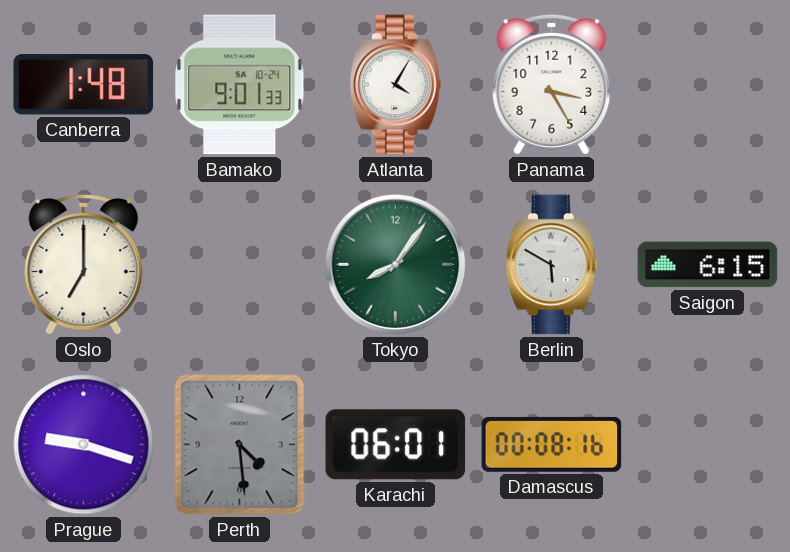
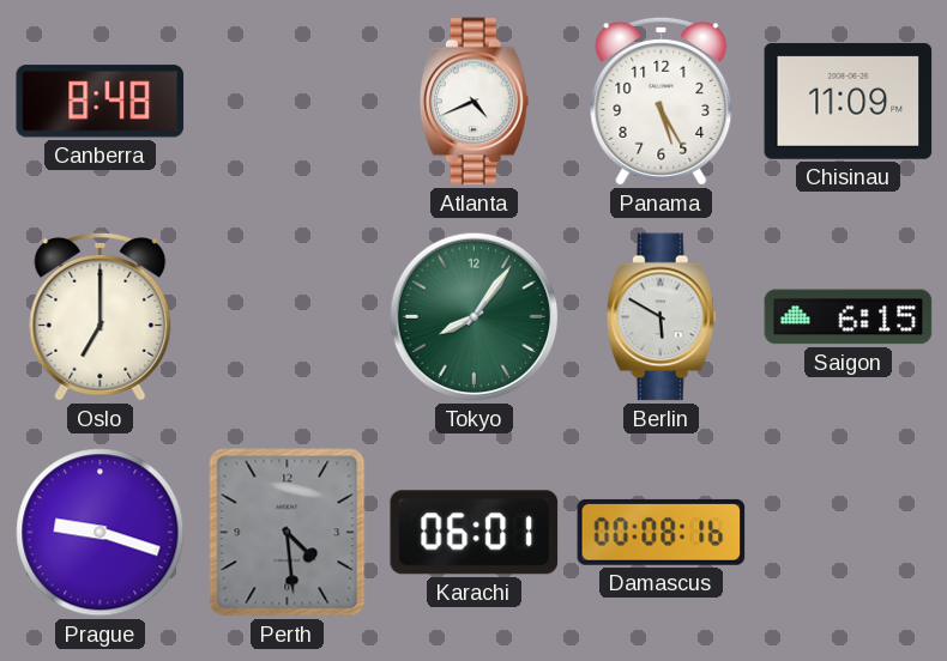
Canberra: 1:48 -> 8:48
Bamako: 9:01 -> none
Atlanta: 4:05 -> 4:41
Panama: 3:25 -> 5:25
Chisinau: none -> 11:09
